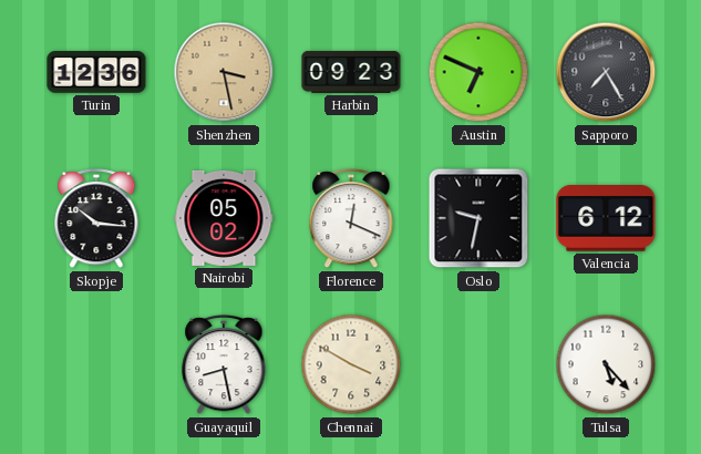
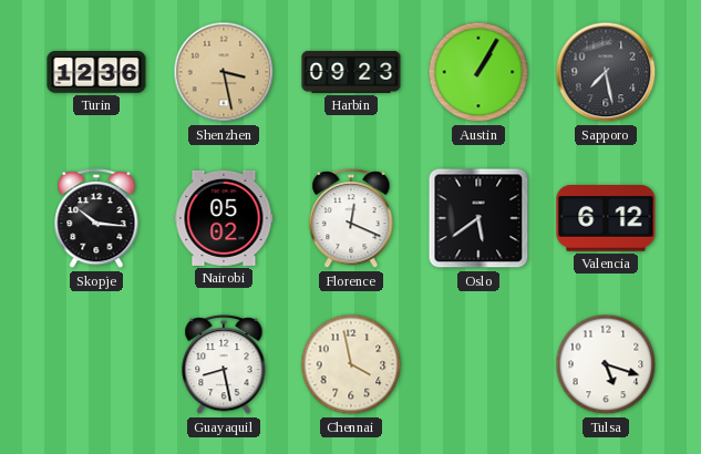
Austin: 6:49 -> 1:05
Sapporo: 7:25 -> 7:28
Oslo: 9:32 -> 5:39
Chennai: 3:50 -> 3:58
Tulsa: 5:23 -> 5:18
